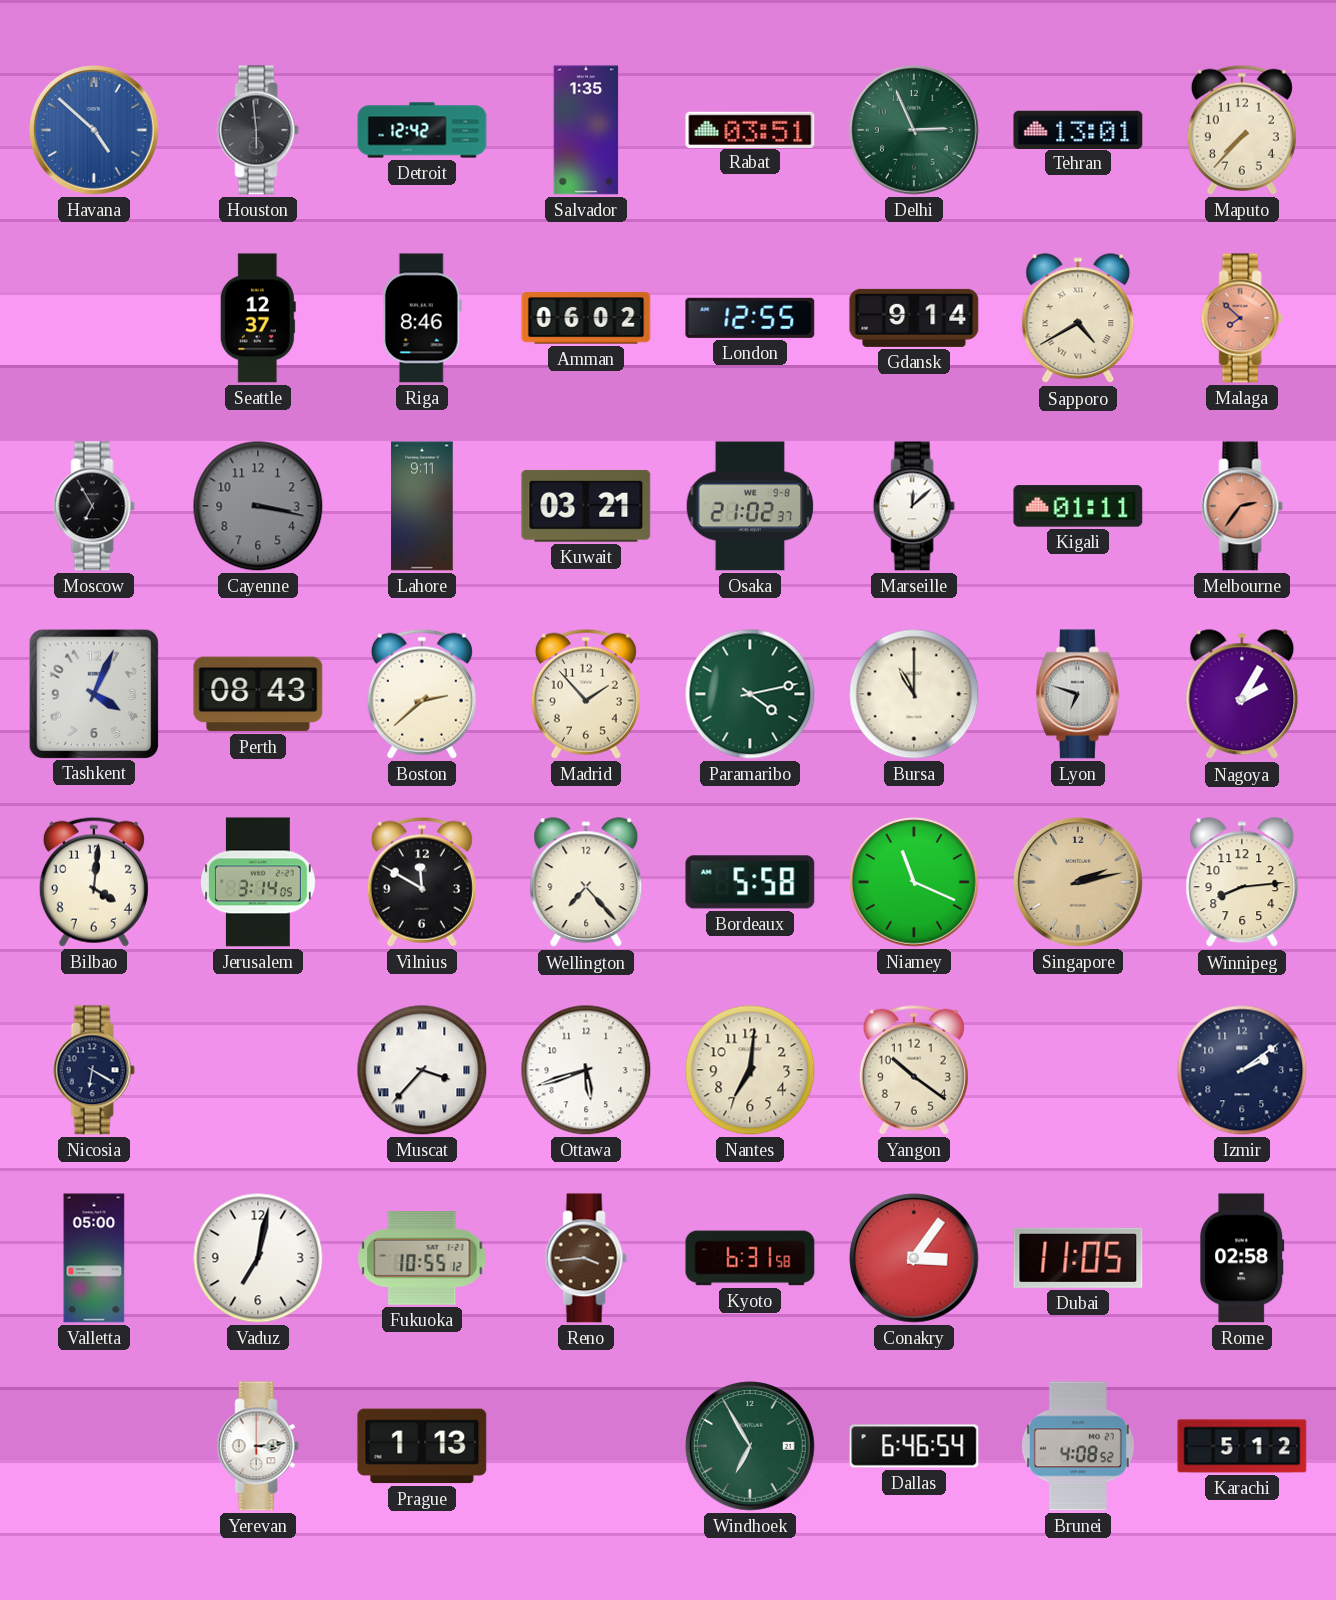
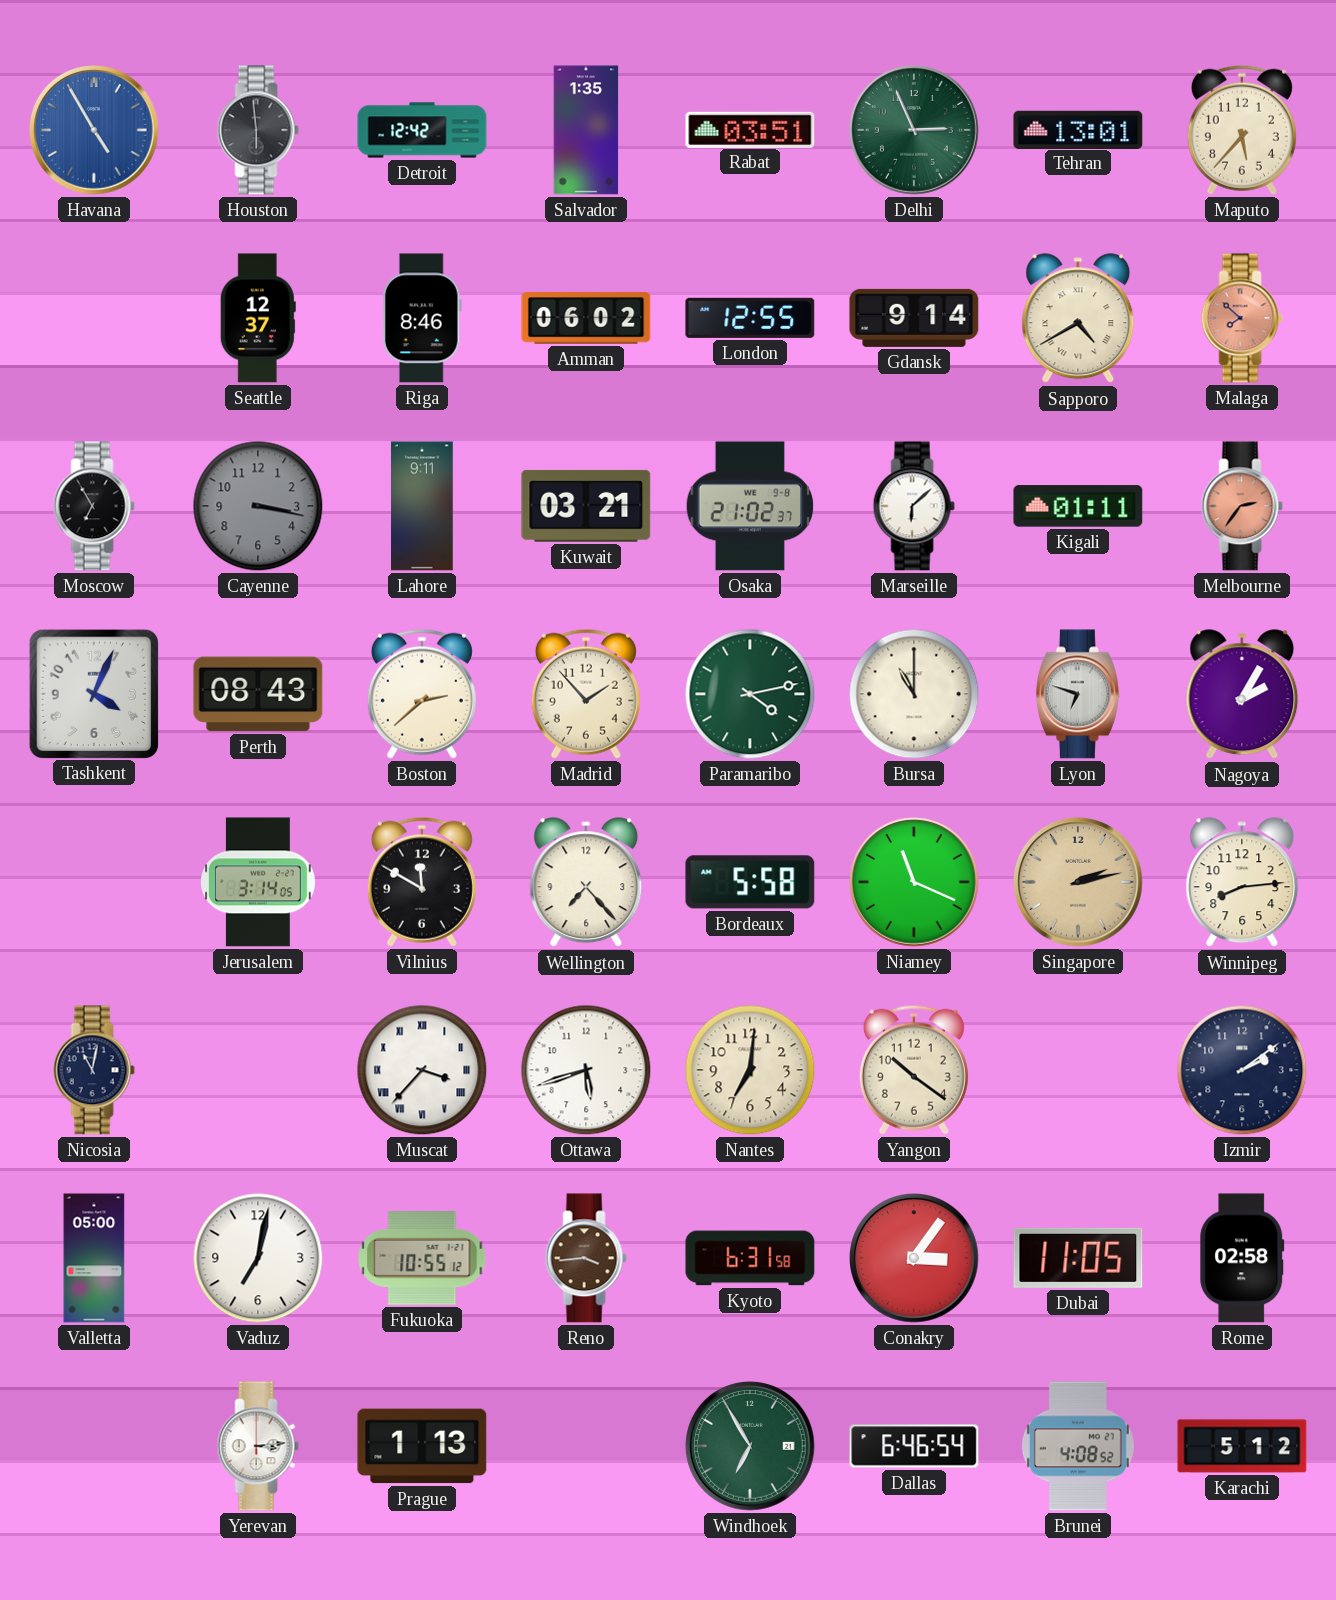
Havana: 4:52 -> 4:55
Maputo: 7:37 -> 5:37
Marseille: 12:08 -> 6:08
Bilbao: 4:01 -> none
Nicosia: 6:20 -> 11:02
